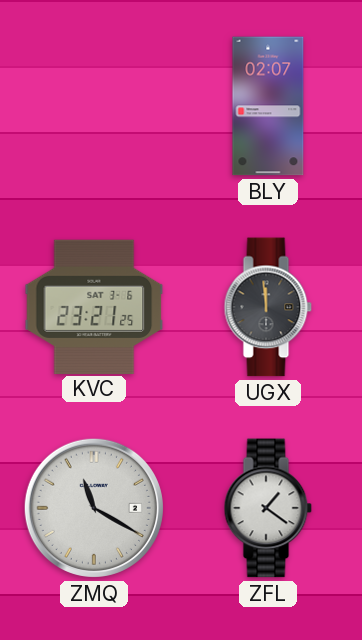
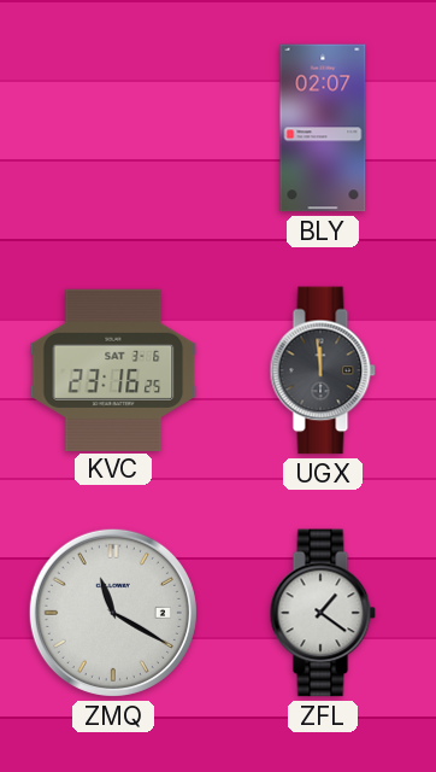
KVC: 23:21 -> 23:16
